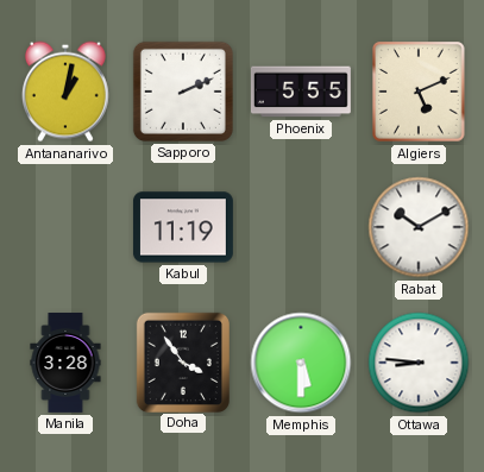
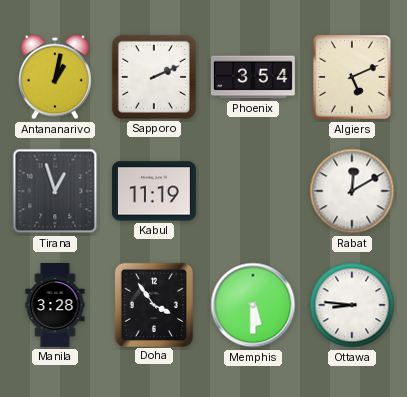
Phoenix: 5:55 -> 3:54
Tirana: none -> 12:57
Rabat: 10:10 -> 12:10
